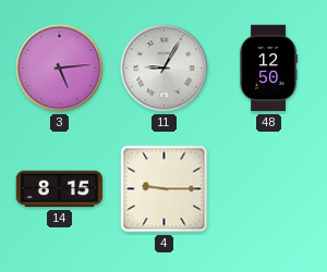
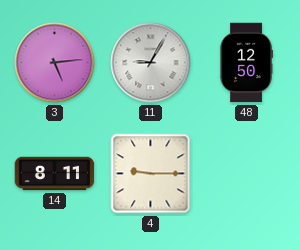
14: 8:15 -> 8:11
